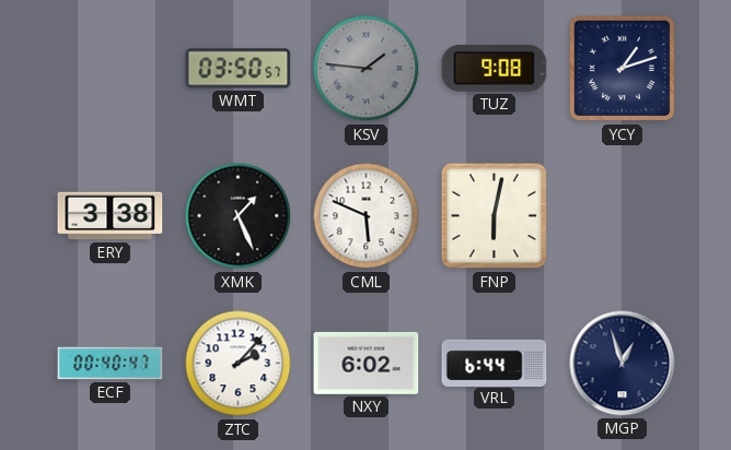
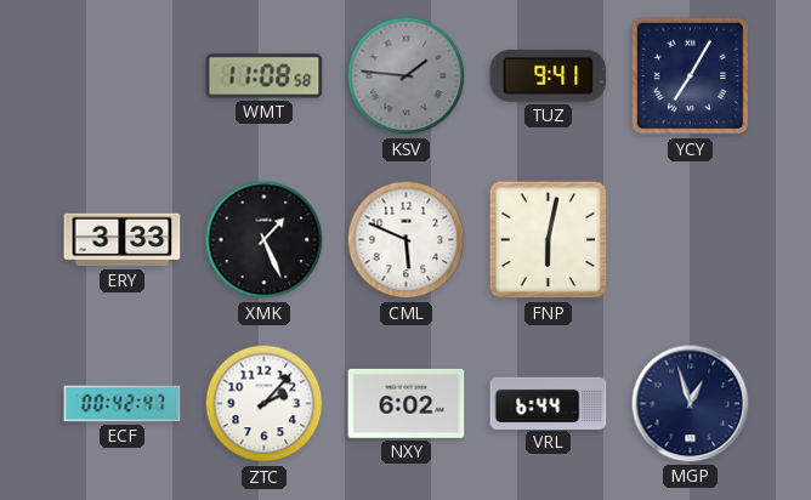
WMT: 03:50 -> 11:08
TUZ: 9:08 -> 9:41
YCY: 1:12 -> 7:05
ERY: 3:38 -> 3:33
ECF: 00:40 -> 00:42
